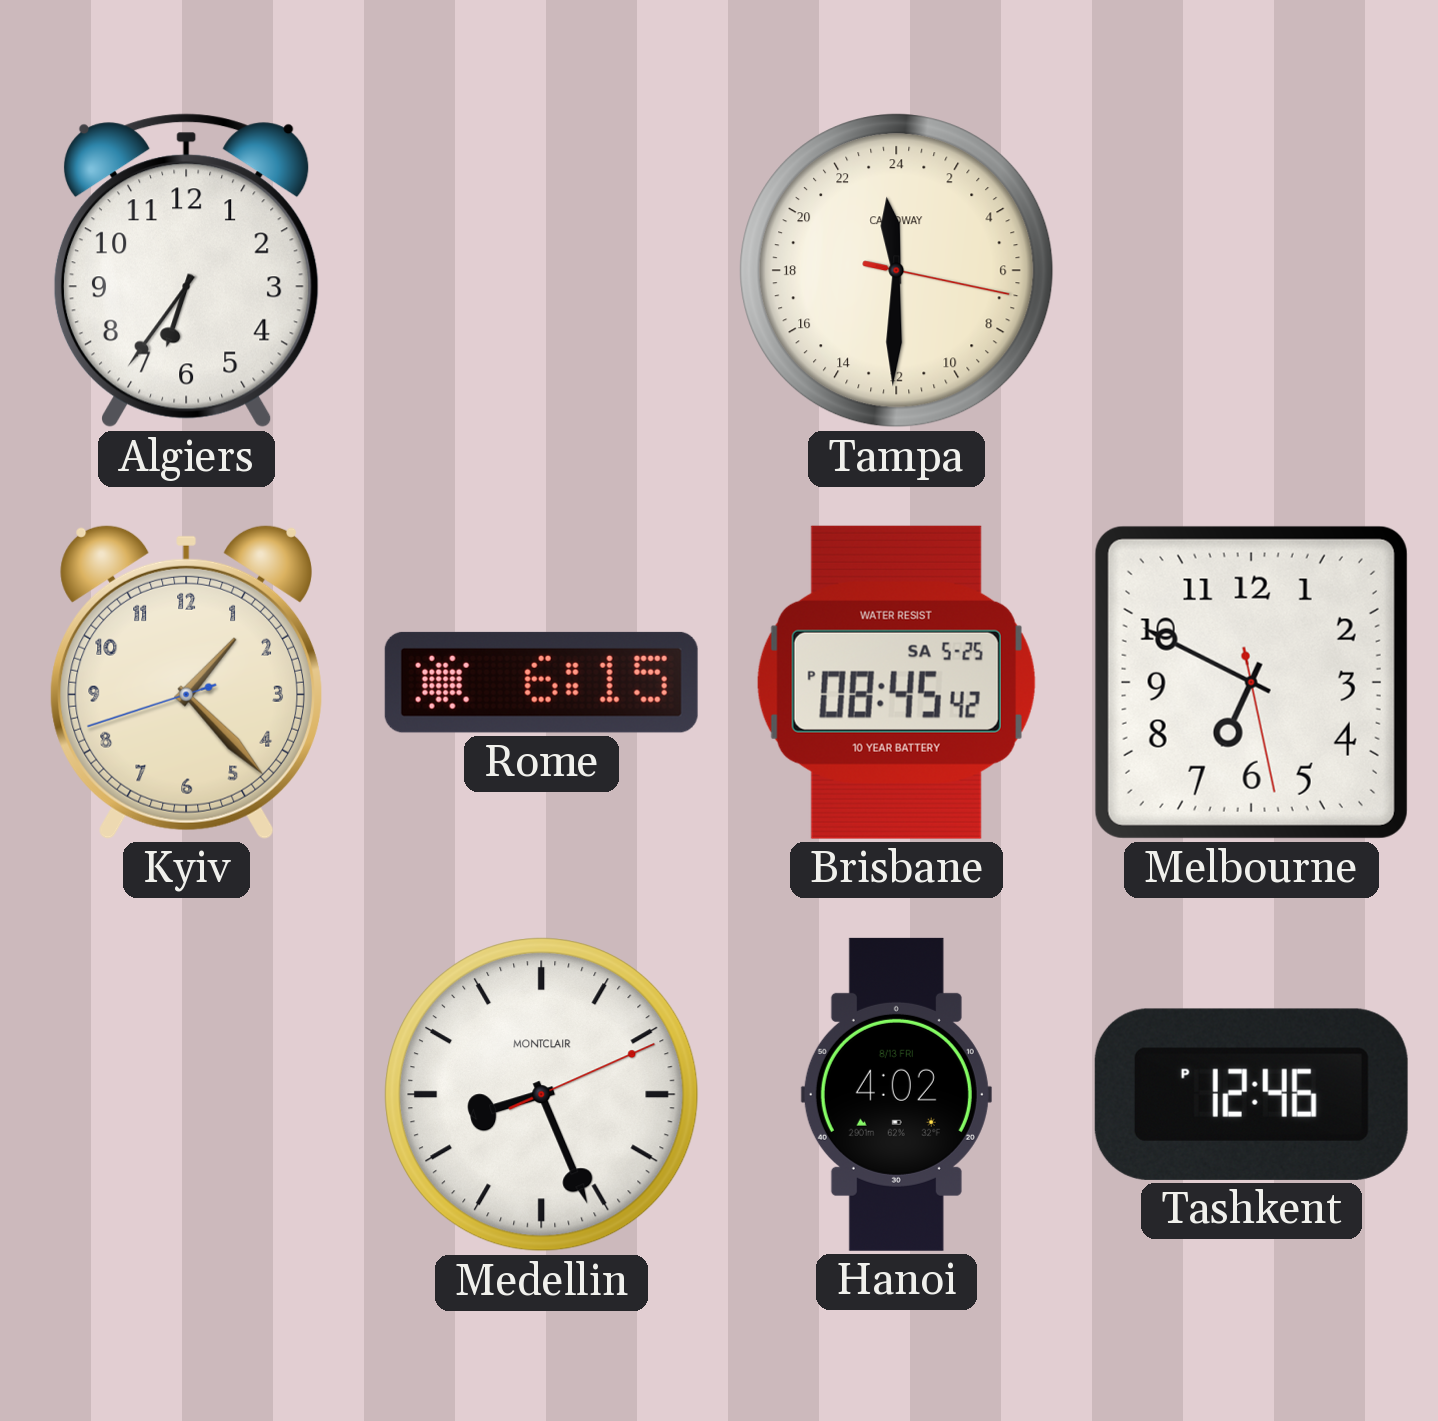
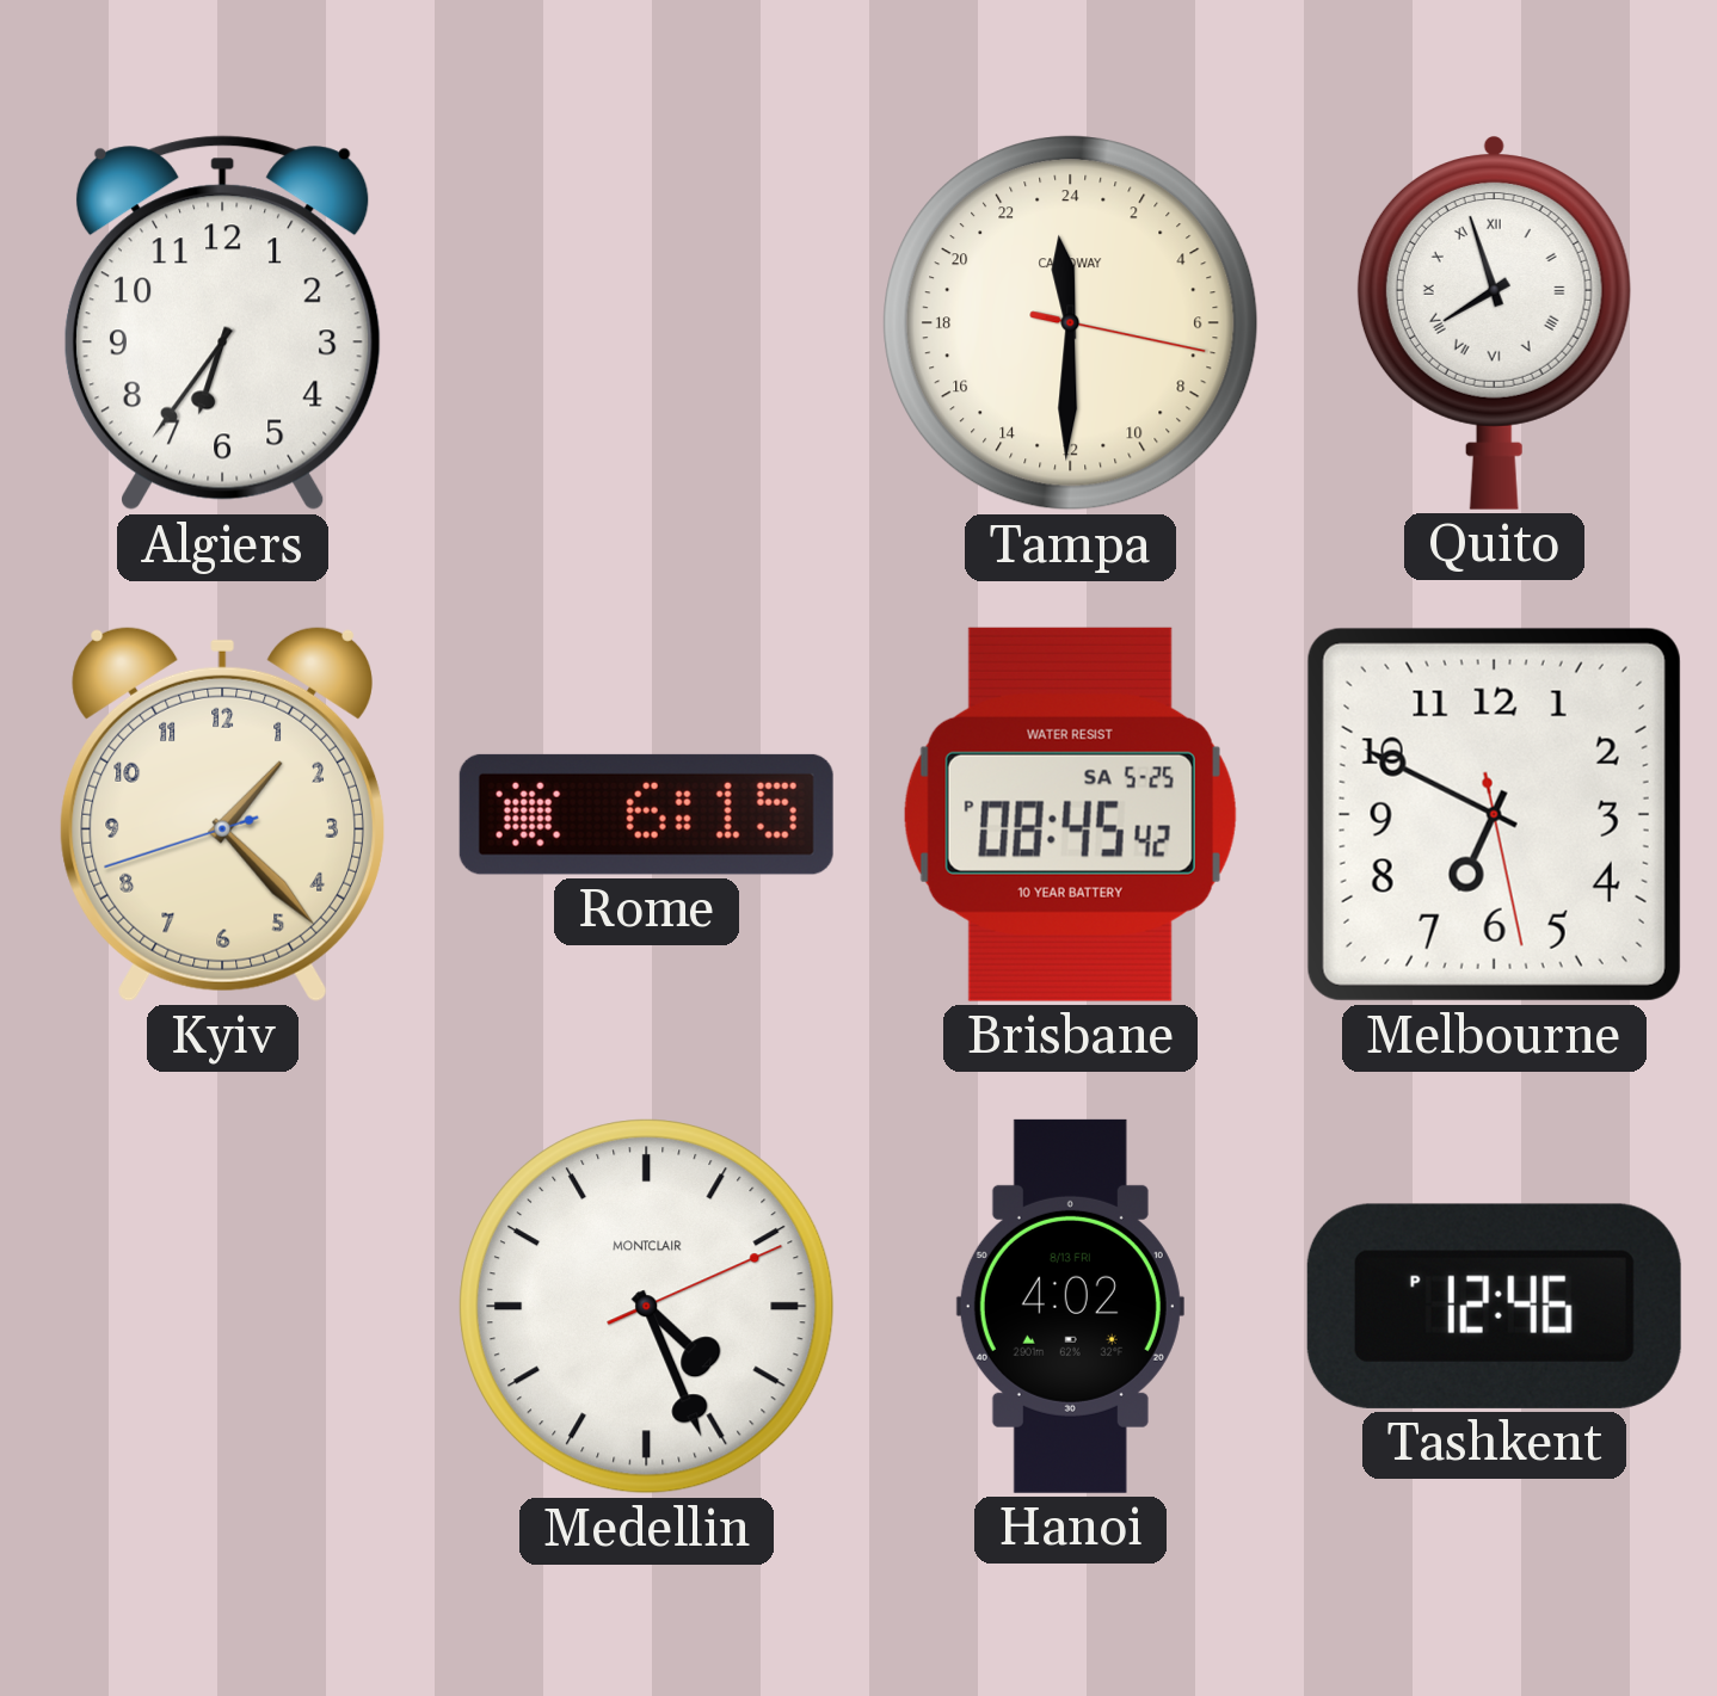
Quito: none -> 7:57
Medellin: 8:26 -> 4:26
